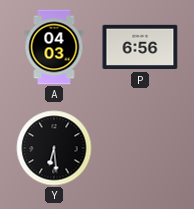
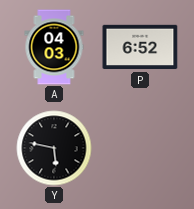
P: 6:56 -> 6:52
Y: 6:29 -> 5:47
